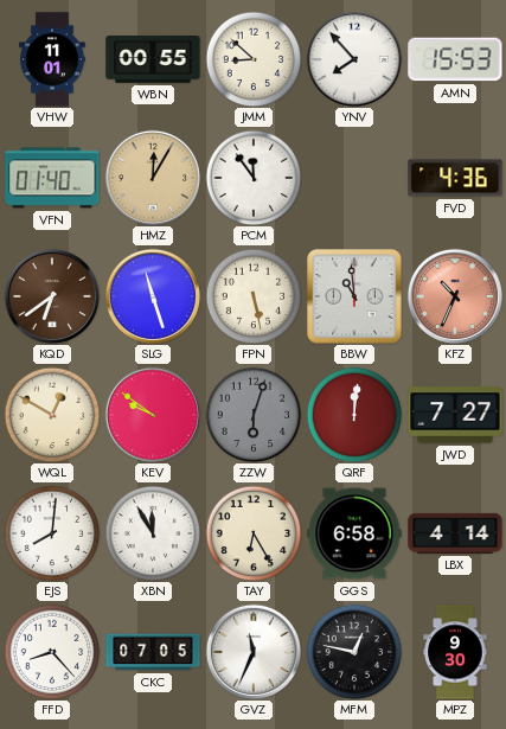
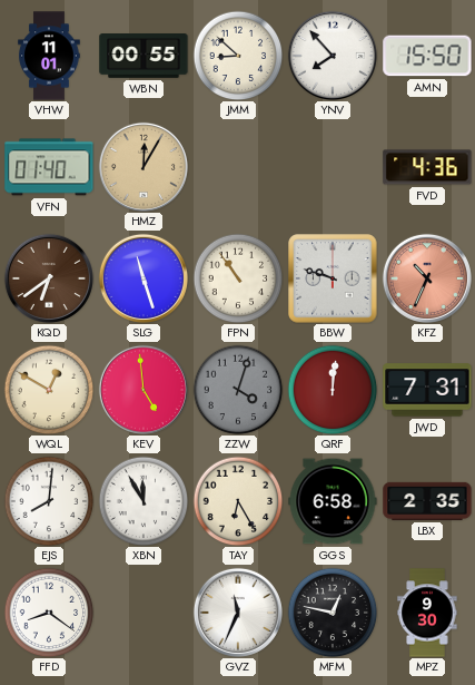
AMN: 15:53 -> 15:50
PCM: 11:54 -> none
FPN: 5:28 -> 10:54
BBW: 10:59 -> 9:48
KEV: 9:51 -> 4:59
ZZW: 6:03 -> 4:03
JWD: 7:27 -> 7:31
LBX: 4:14 -> 2:35
FFD: 8:23 -> 8:21
CKC: 07:05 -> none
